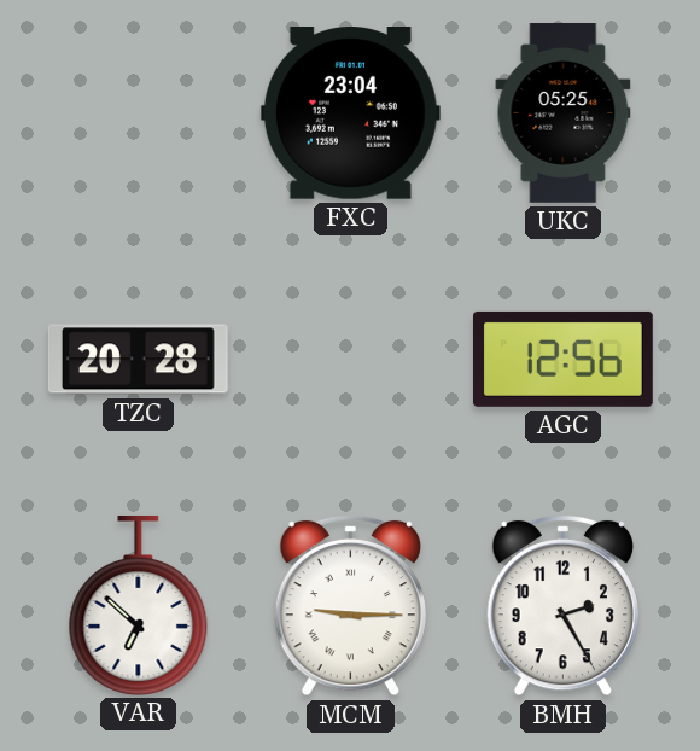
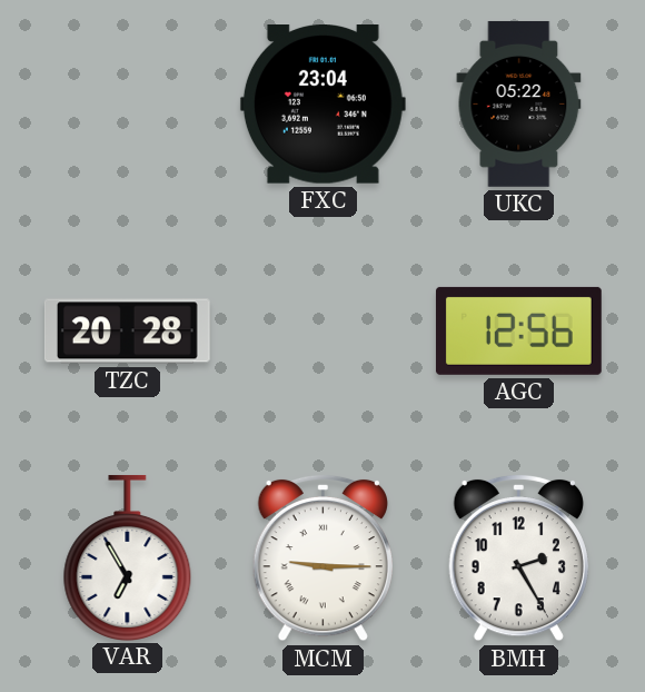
UKC: 05:25 -> 05:22
VAR: 6:52 -> 6:55
